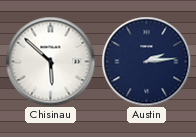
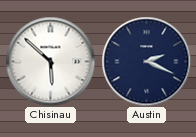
Austin: 2:14 -> 2:19
